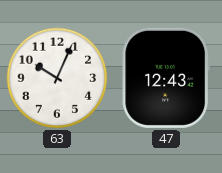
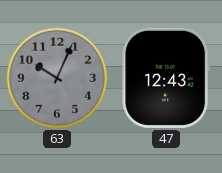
63 dial: white -> grey
